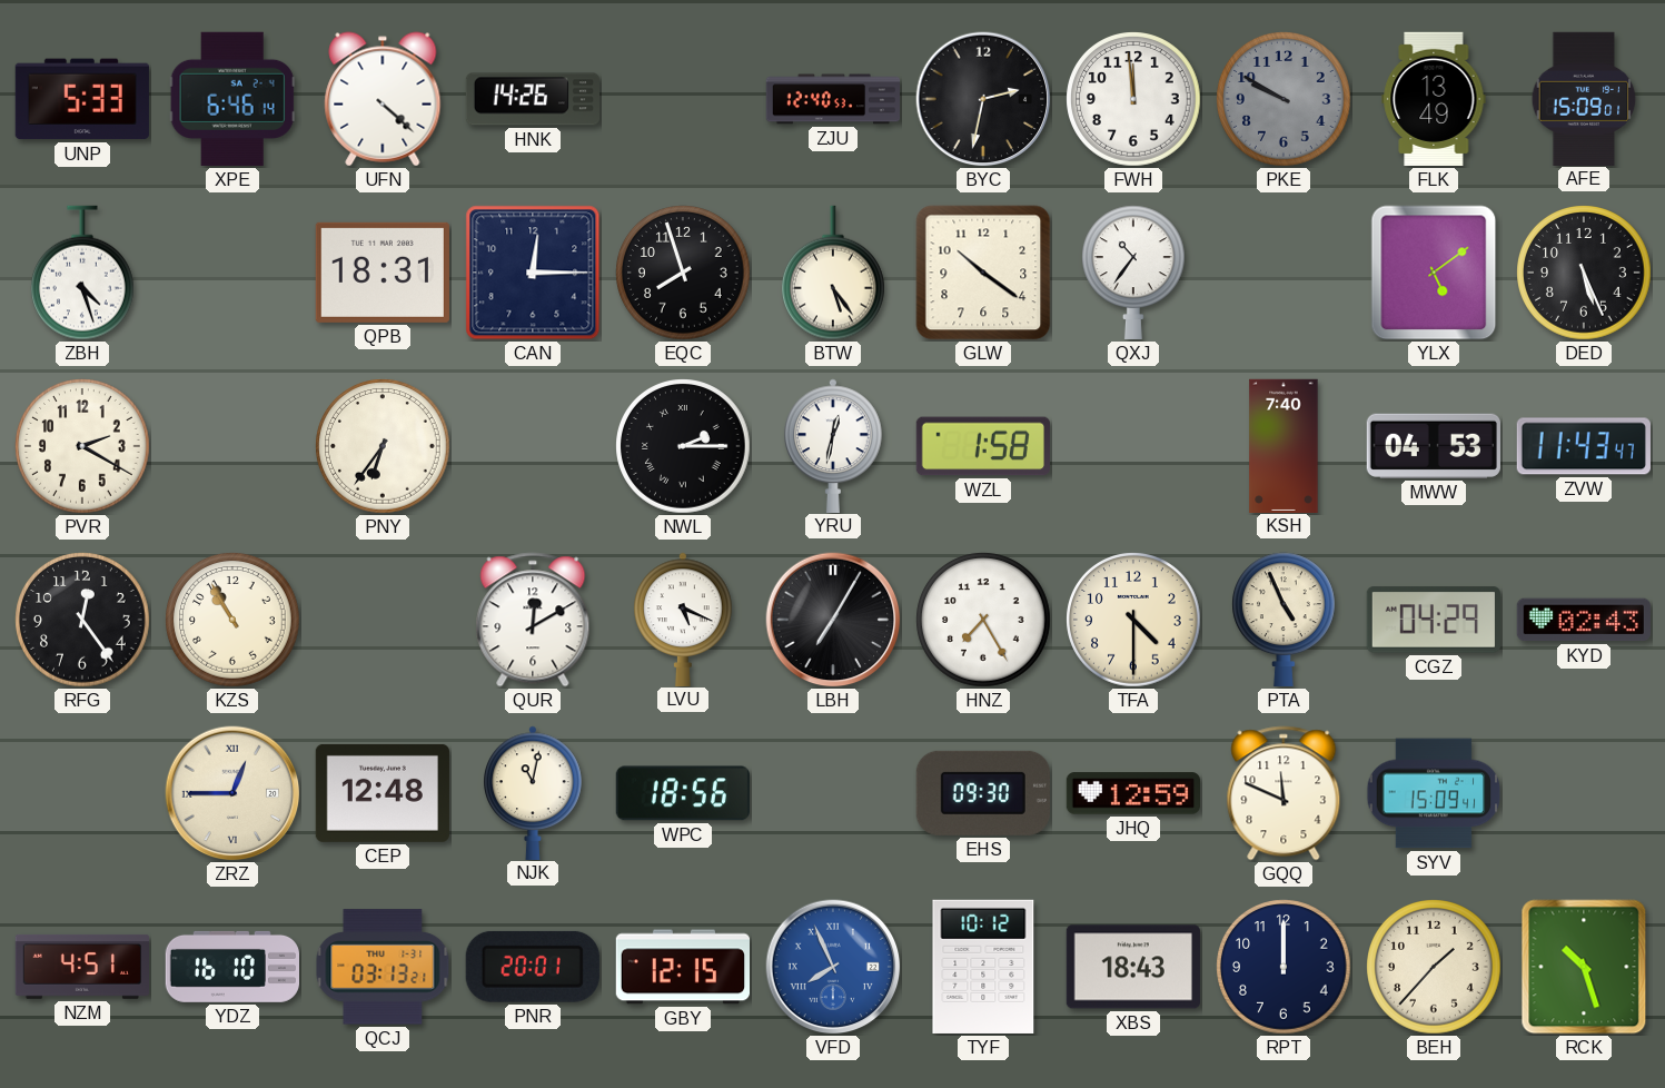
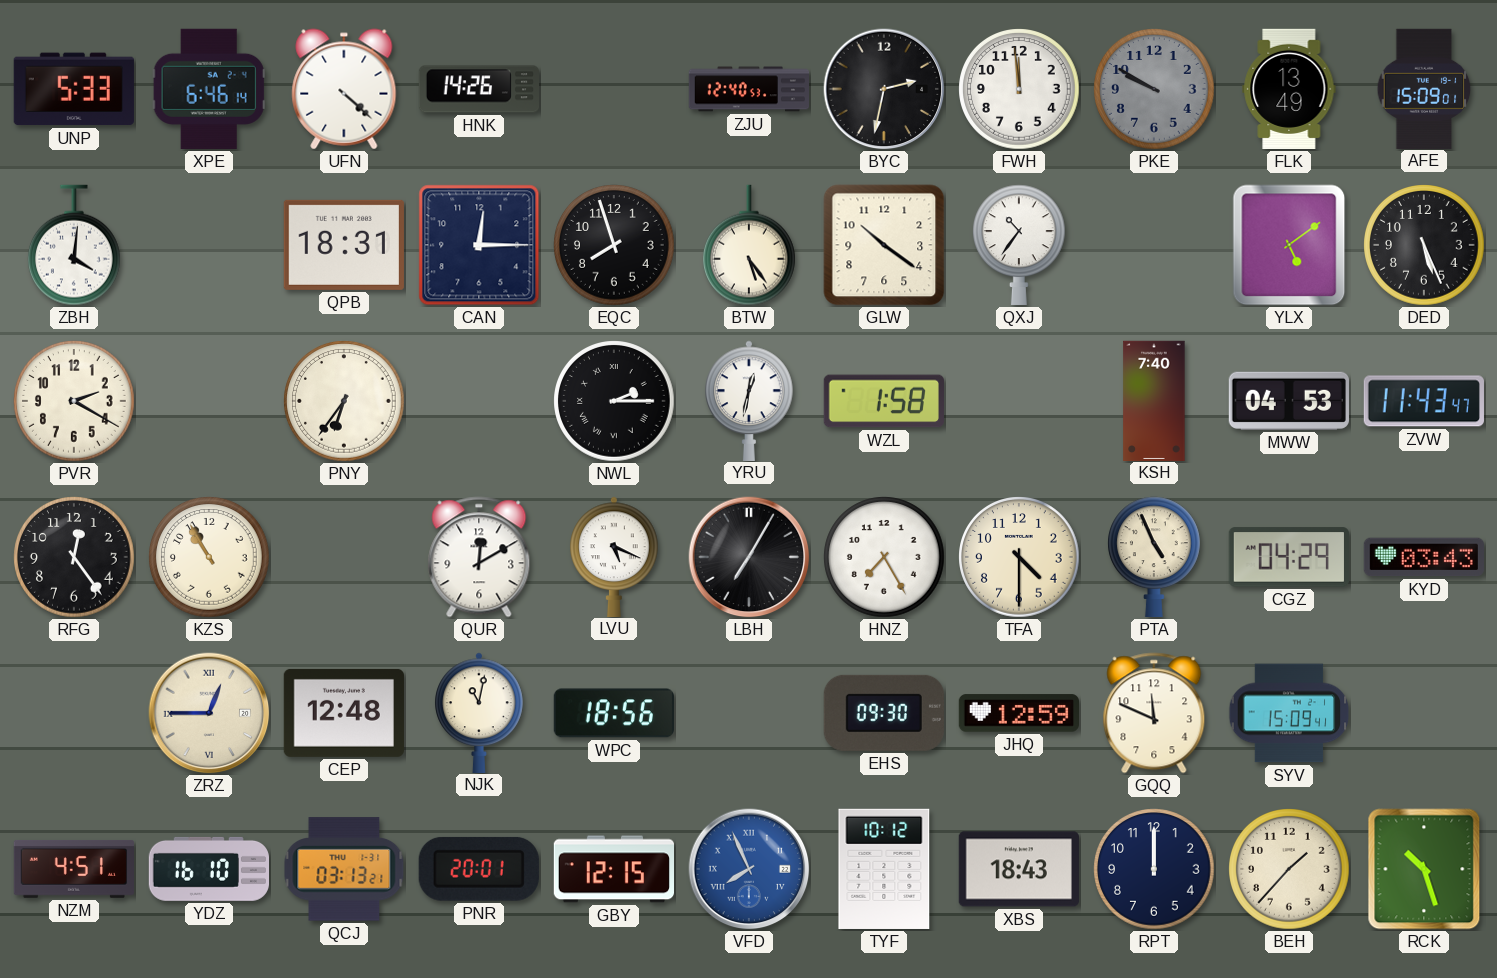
ZBH: 4:27 -> 4:01
KYD: 02:43 -> 03:43
